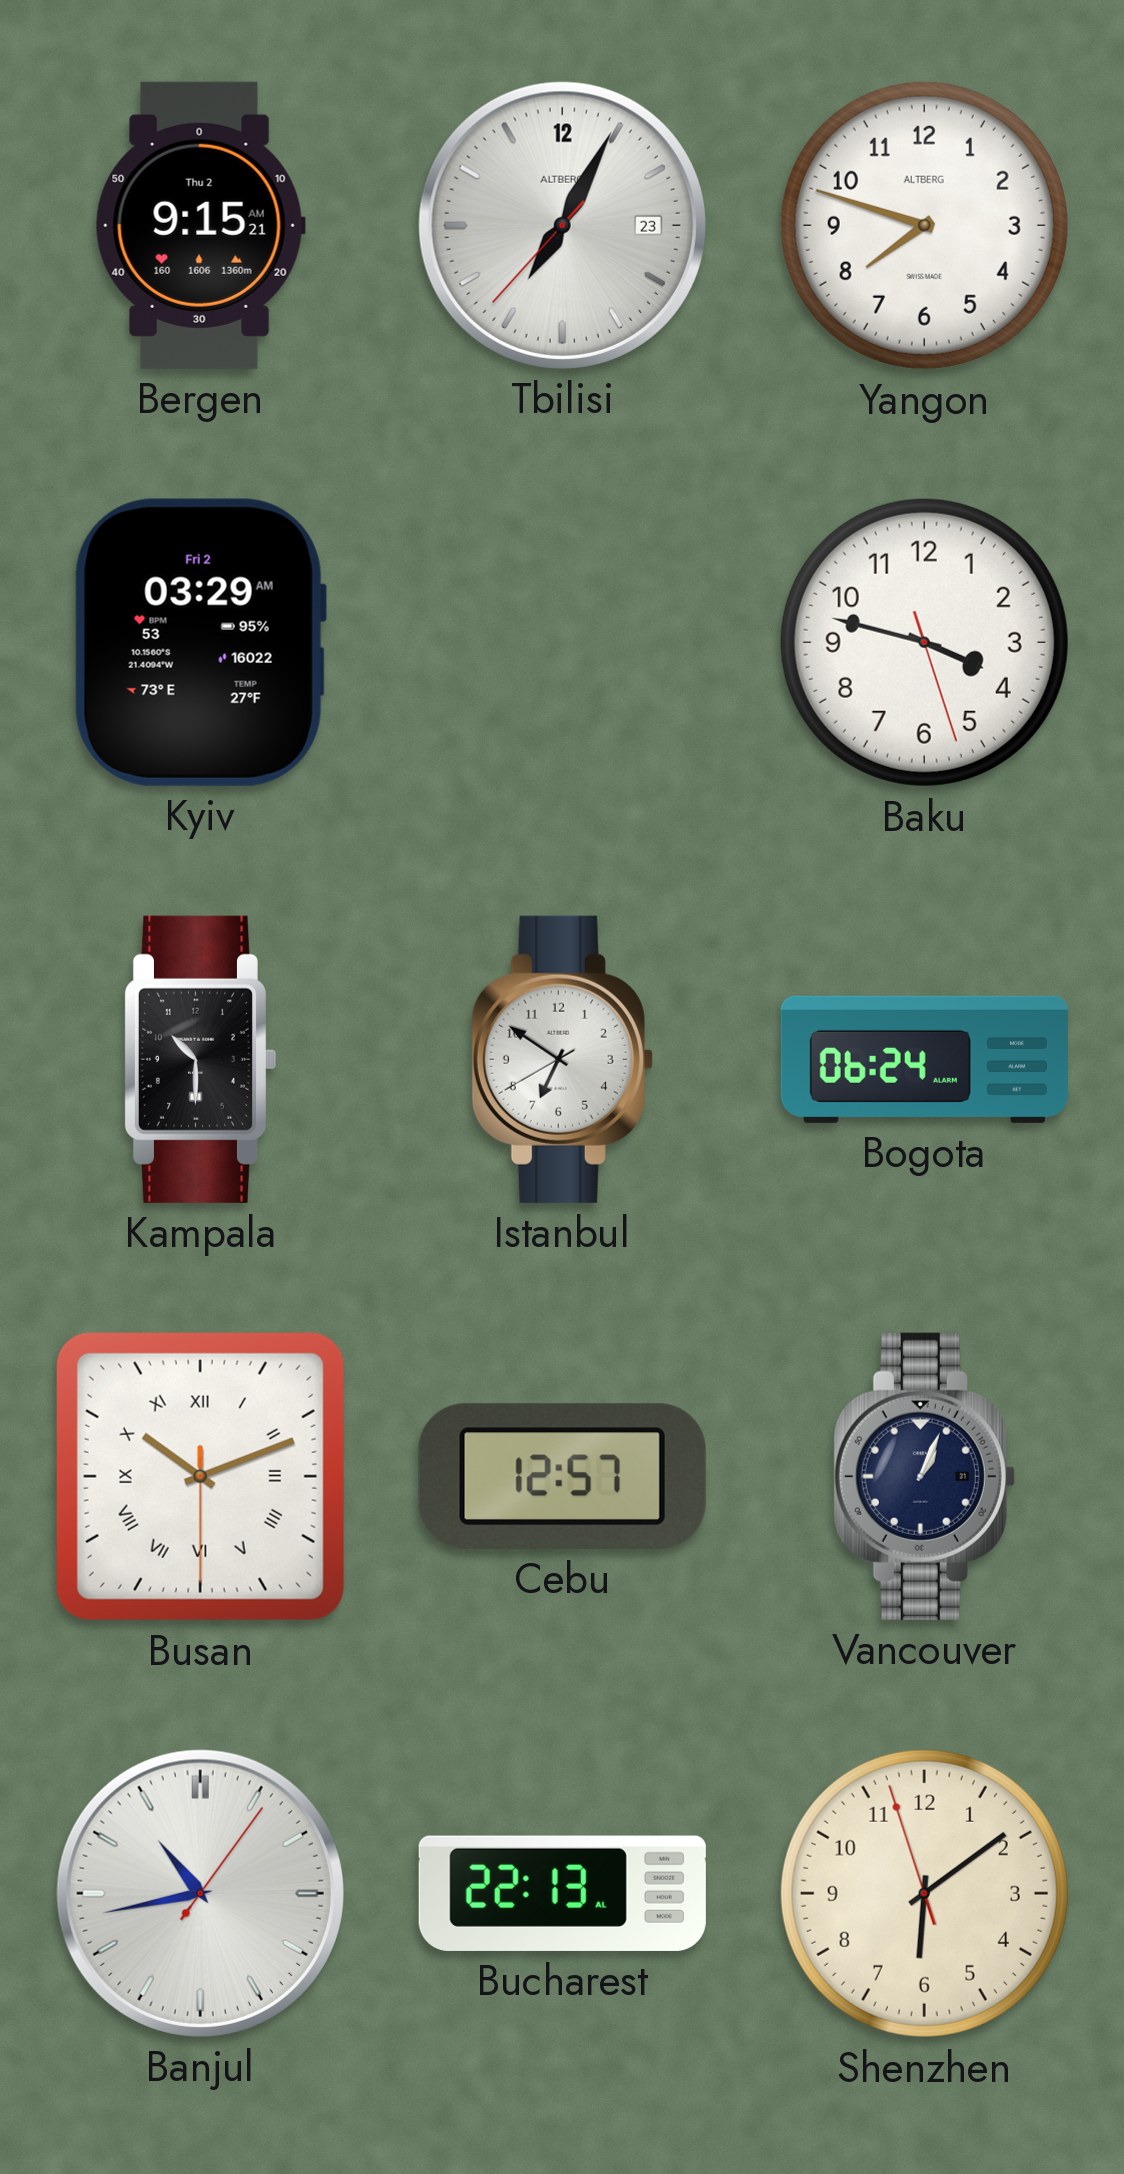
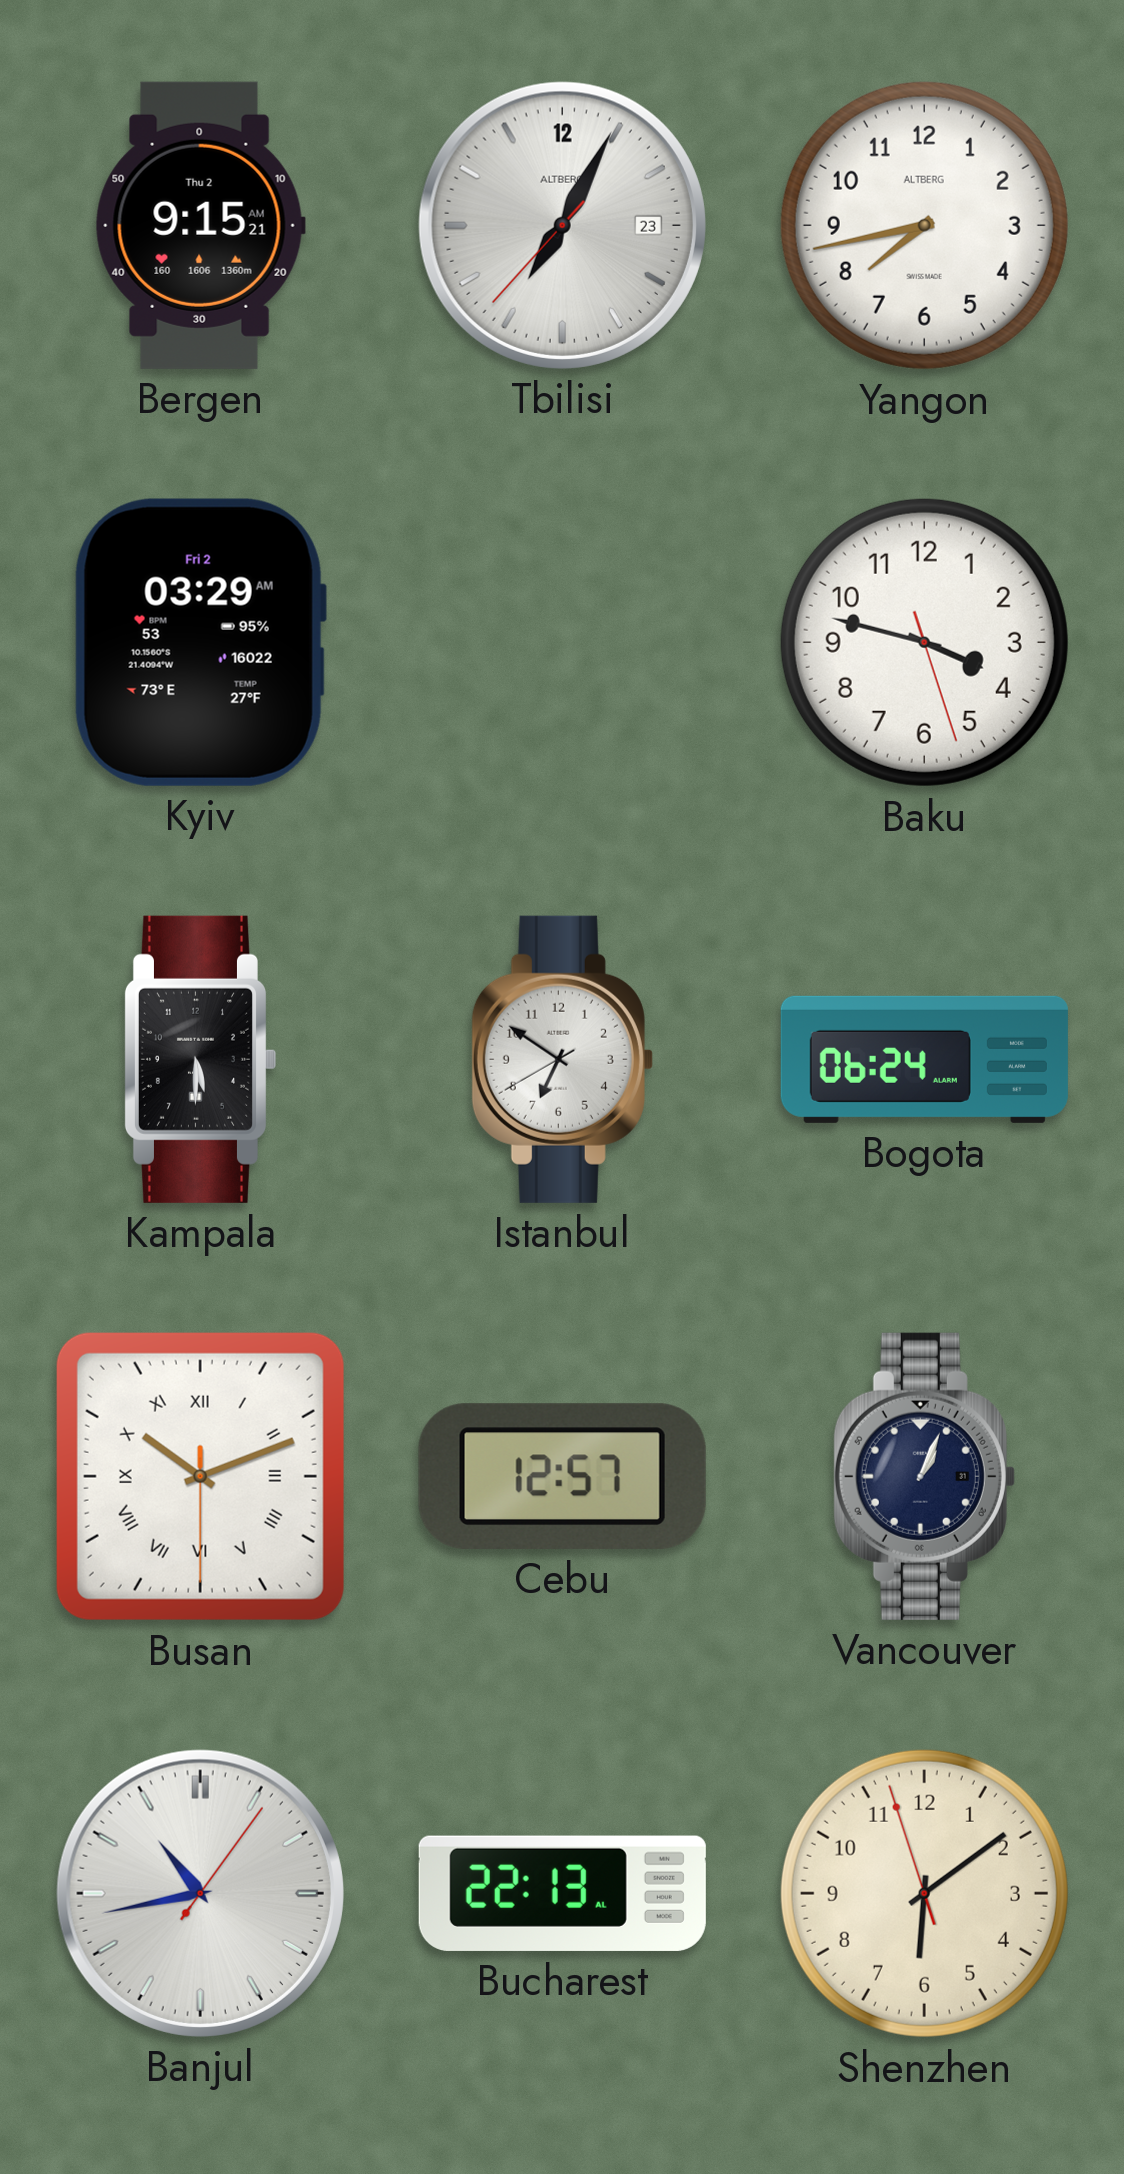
Yangon: 7:48 -> 7:43
Kampala: 10:30 -> 5:30
